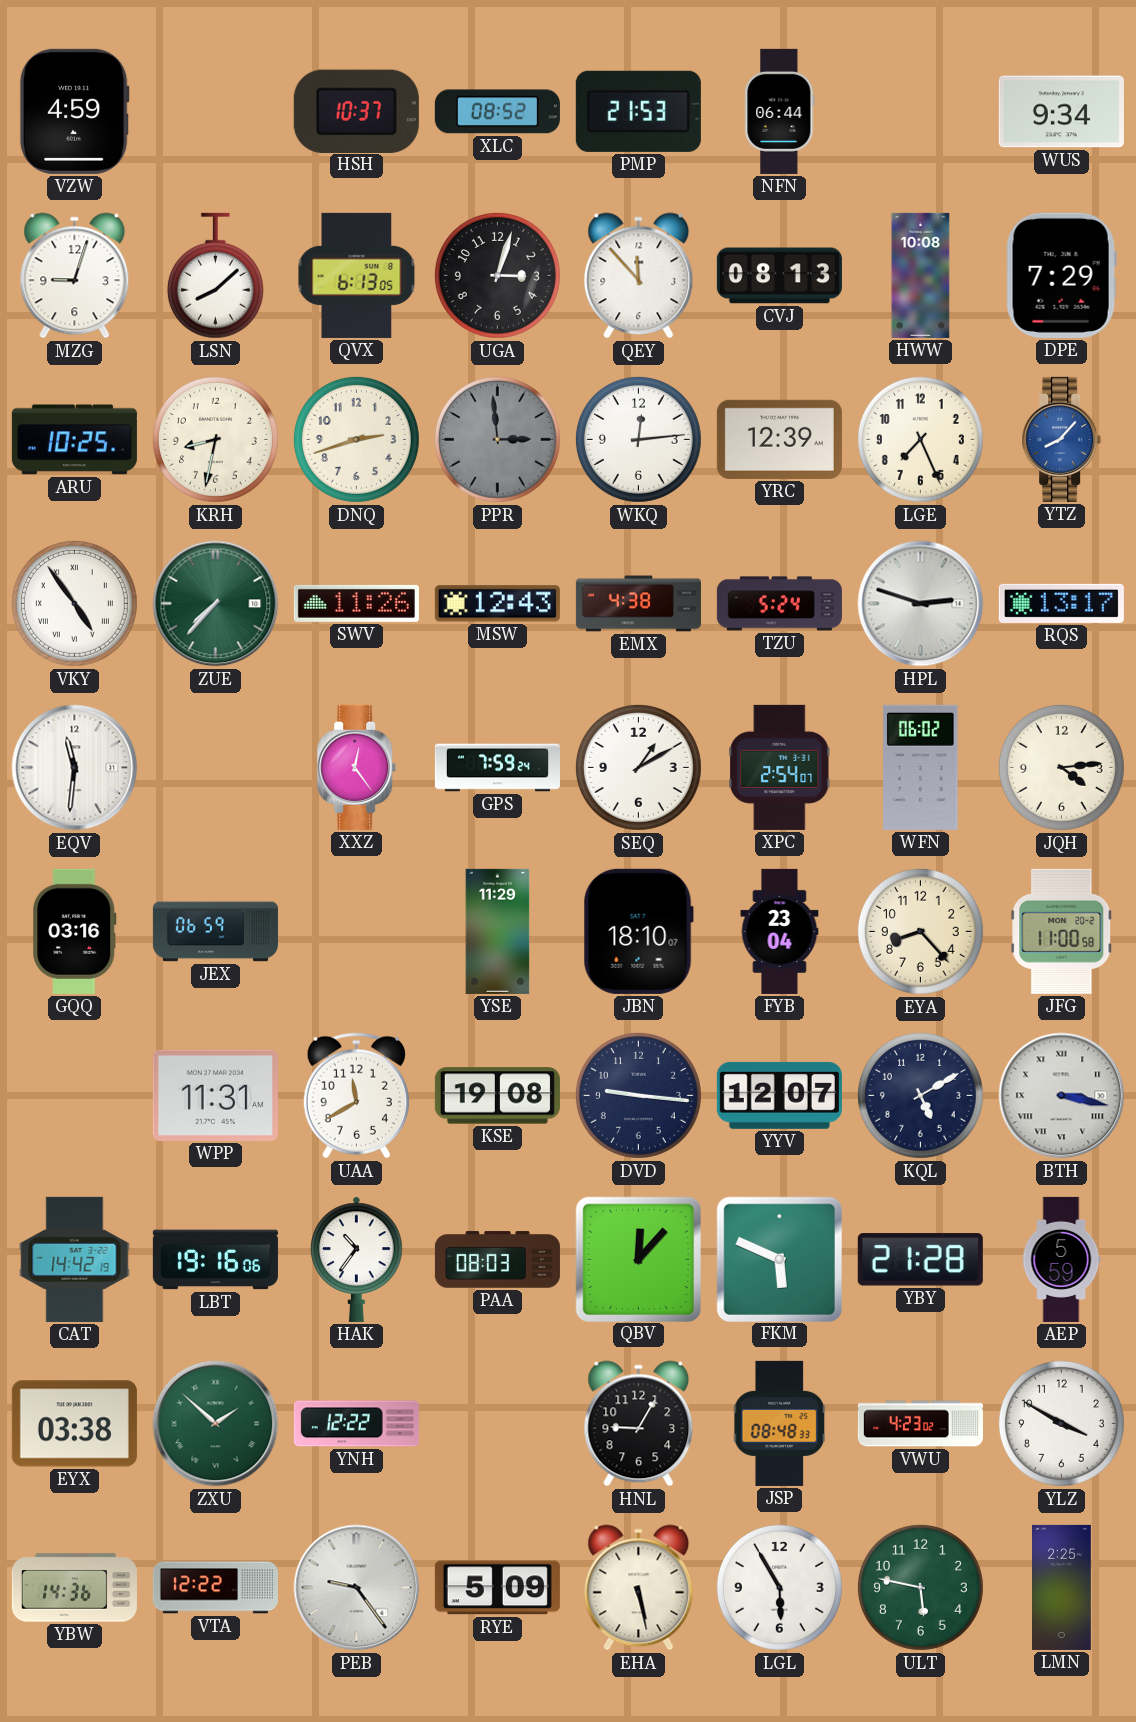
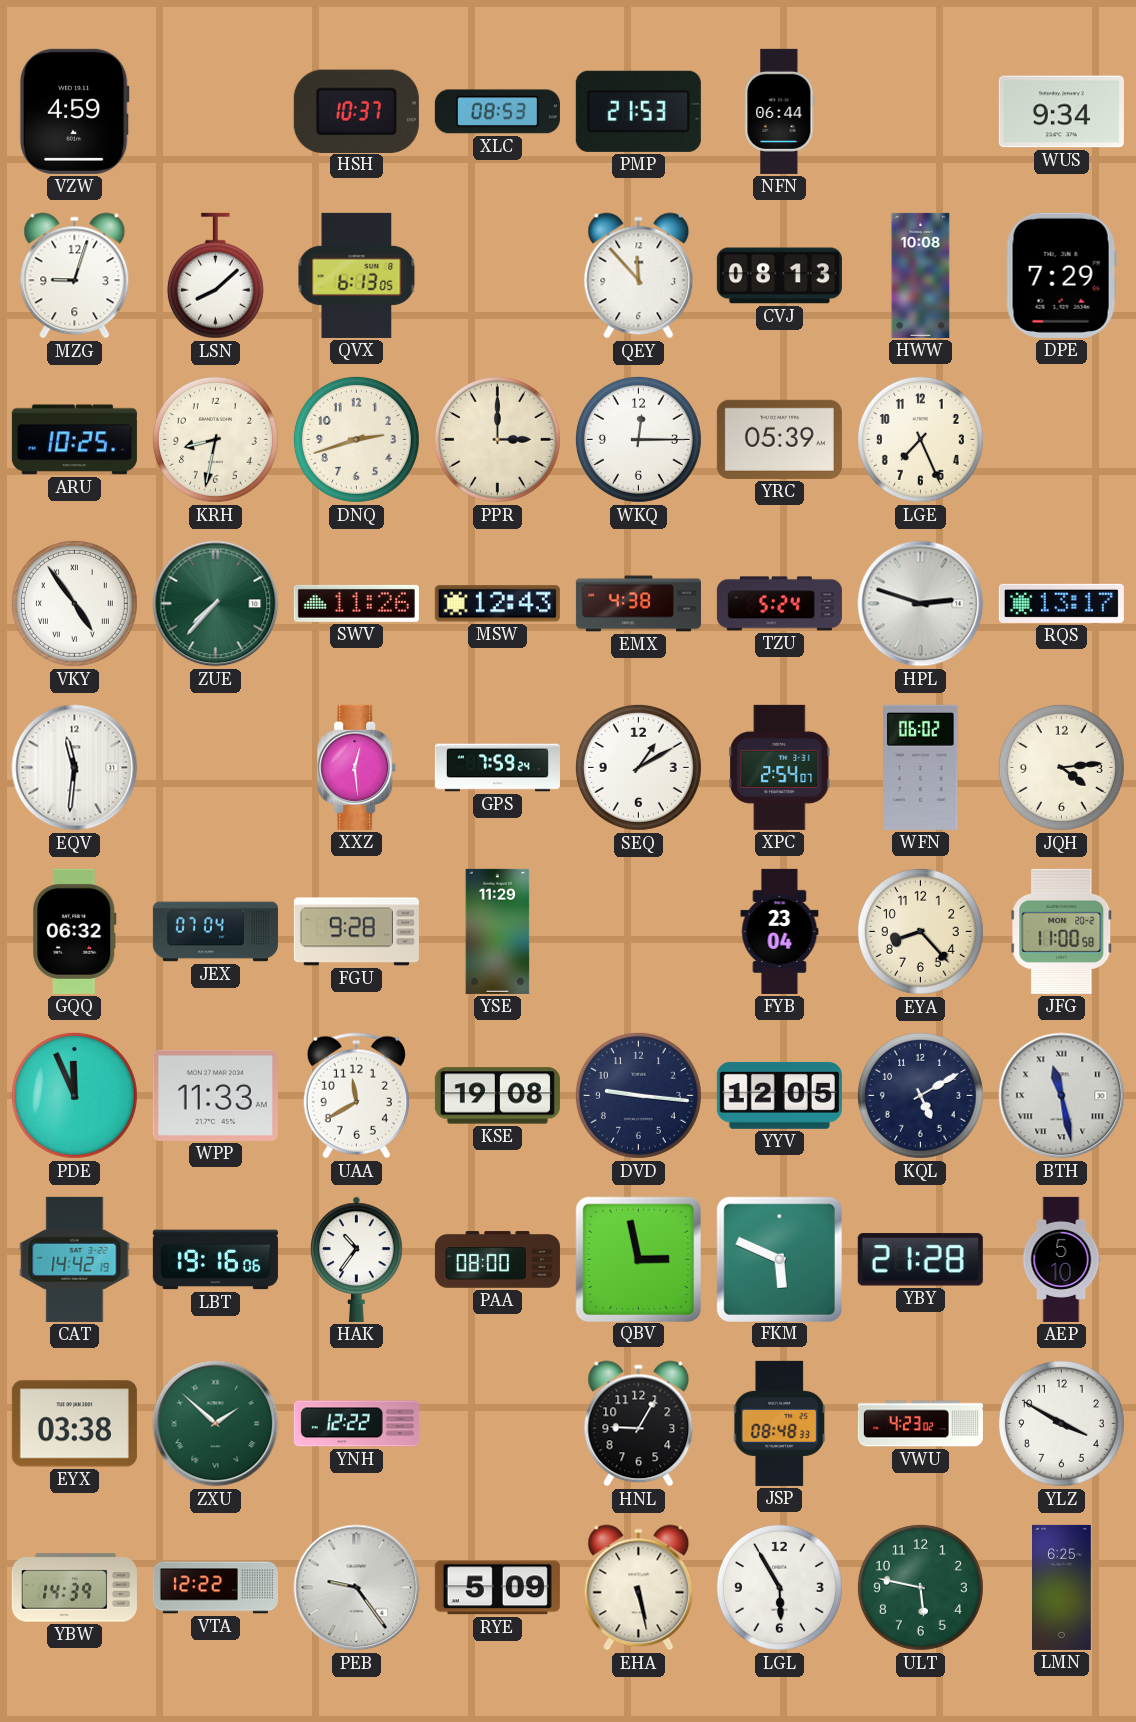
XLC: 08:52 -> 08:53
UGA: 3:03 -> none
PPR: 2:59 -> 3:00
PPR dial: grey -> cream
WKQ: 12:14 -> 12:15
YRC: 12:39 -> 05:39
YTZ: 8:07 -> none
XXZ: 12:24 -> 12:29
GQQ: 03:16 -> 06:32
JEX: 06:59 -> 07:04
FGU: none -> 9:28
JBN: 18:10 -> none
PDE: none -> 11:56
WPP: 11:31 -> 11:33
YYV: 12:07 -> 12:05
BTH: 3:17 -> 11:28
PAA: 08:03 -> 08:00
QBV: 12:07 -> 2:58
AEP: 5:59 -> 5:10
YBW: 14:36 -> 14:39
LMN: 2:25 -> 6:25
